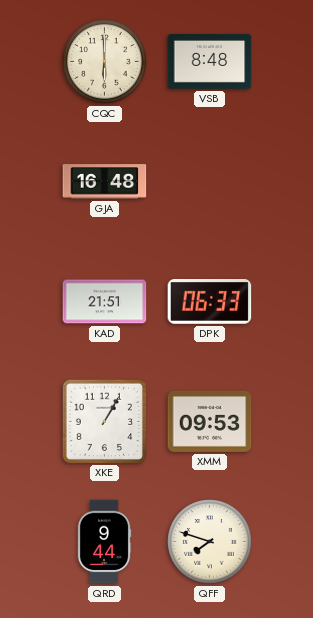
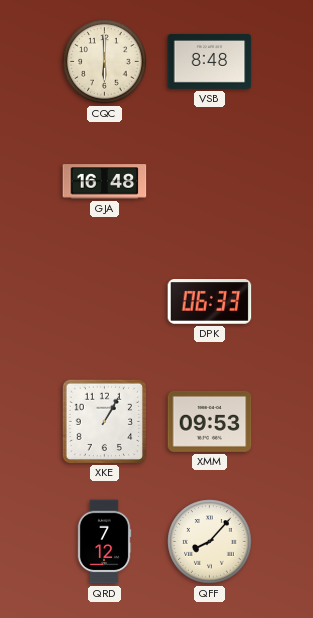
KAD: 21:51 -> none
QRD: 9:44 -> 7:12
QFF: 7:48 -> 8:07
